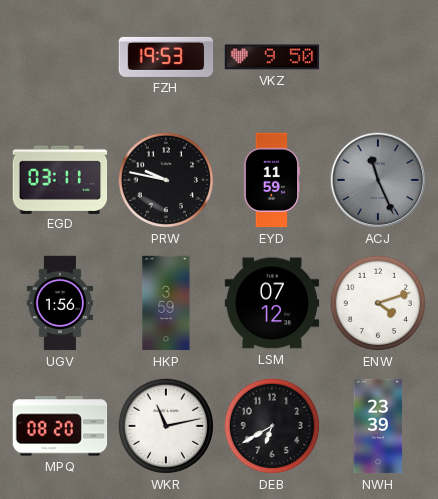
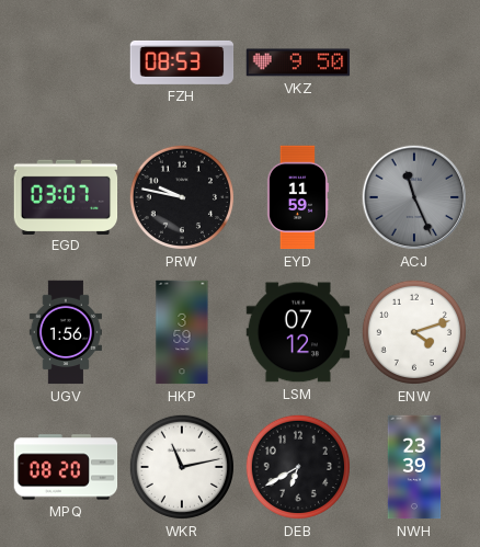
FZH: 19:53 -> 08:53
EGD: 03:11 -> 03:07
